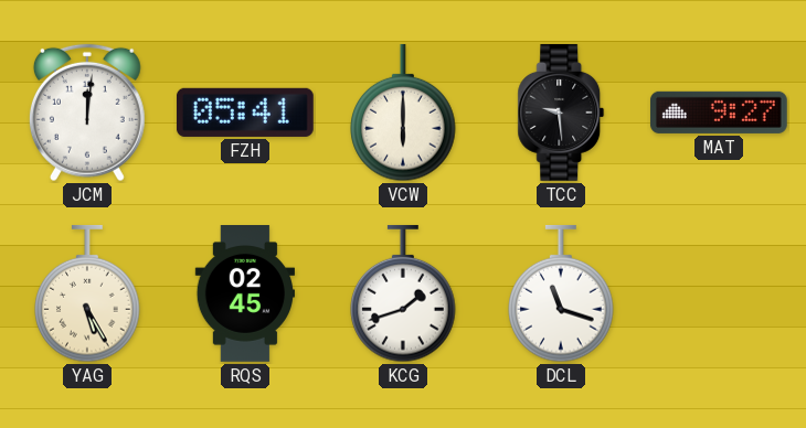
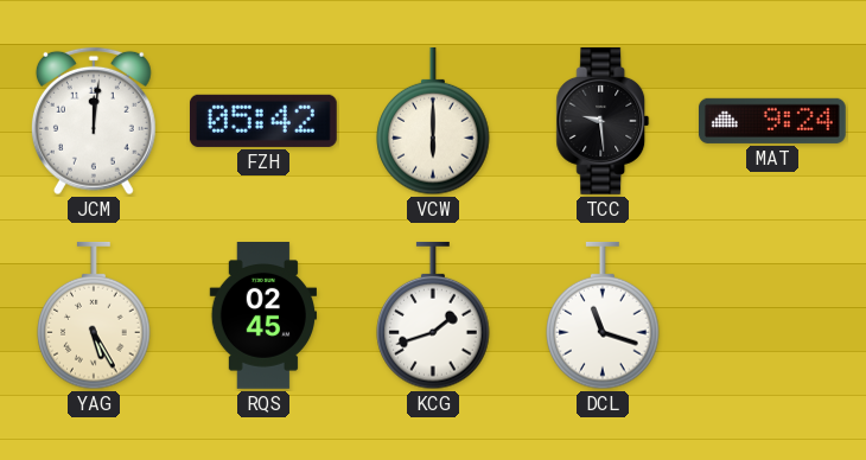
FZH: 05:41 -> 05:42
MAT: 9:27 -> 9:24
